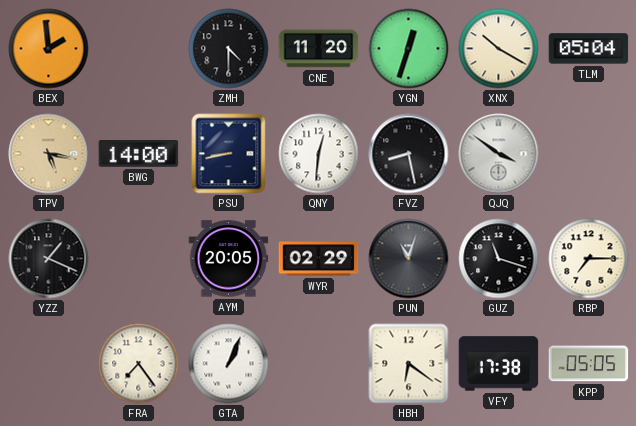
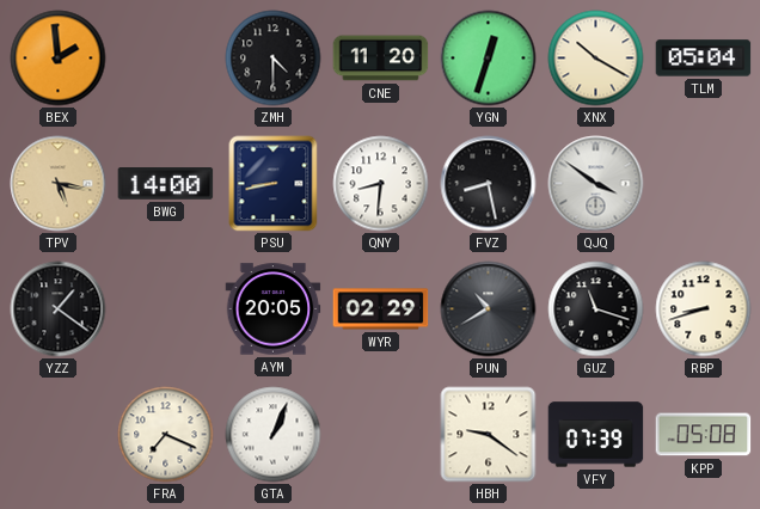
QNY: 12:31 -> 8:31
YZZ: 1:19 -> 1:21
PUN: 11:03 -> 10:40
RBP: 7:15 -> 8:42
FRA: 7:24 -> 7:19
HBH: 6:21 -> 9:21
VFY: 17:38 -> 07:39
KPP: 05:05 -> 05:08
